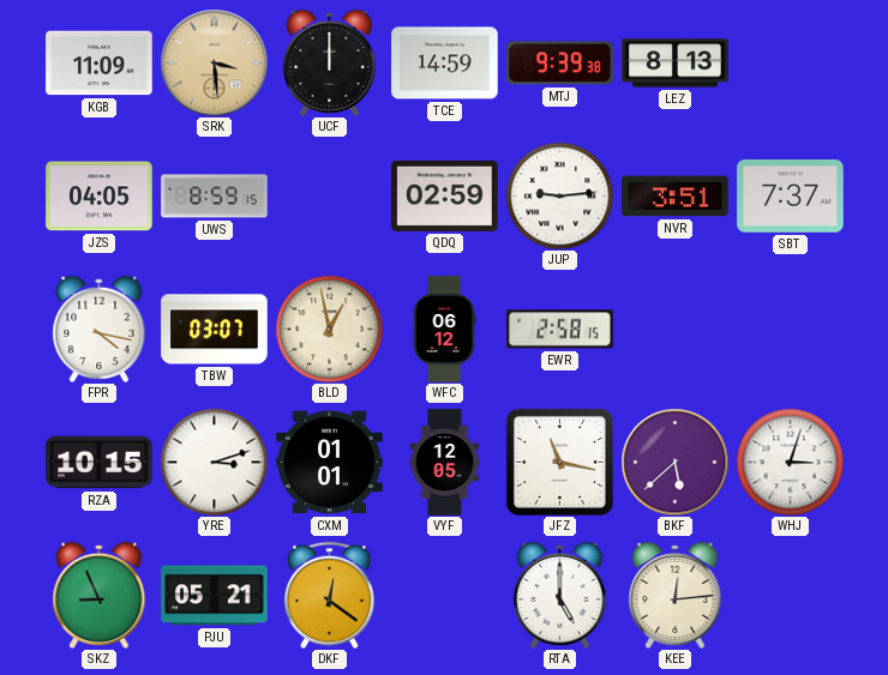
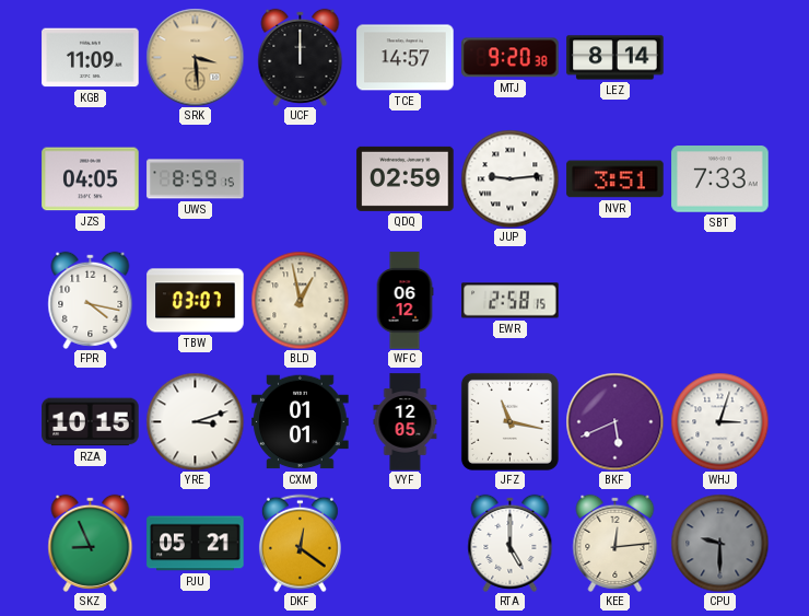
TCE: 14:59 -> 14:57
MTJ: 9:39 -> 9:20
LEZ: 8:13 -> 8:14
SBT: 7:37 -> 7:33
BKF: 5:38 -> 5:41
CPU: none -> 9:30
